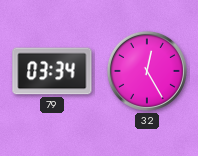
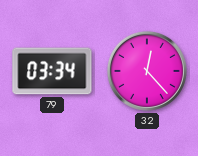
32: 12:25 -> 12:23
